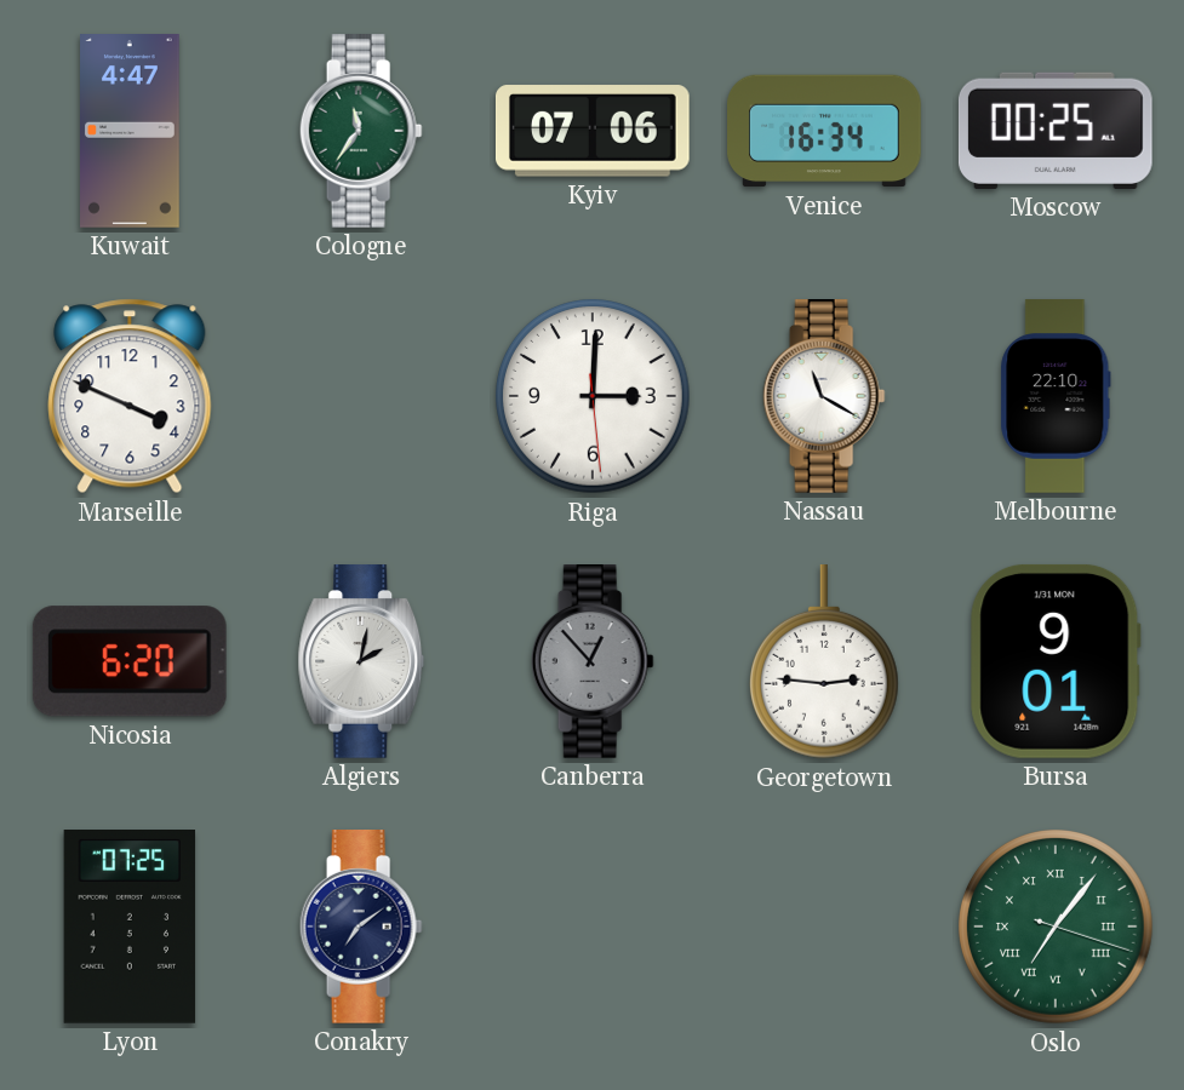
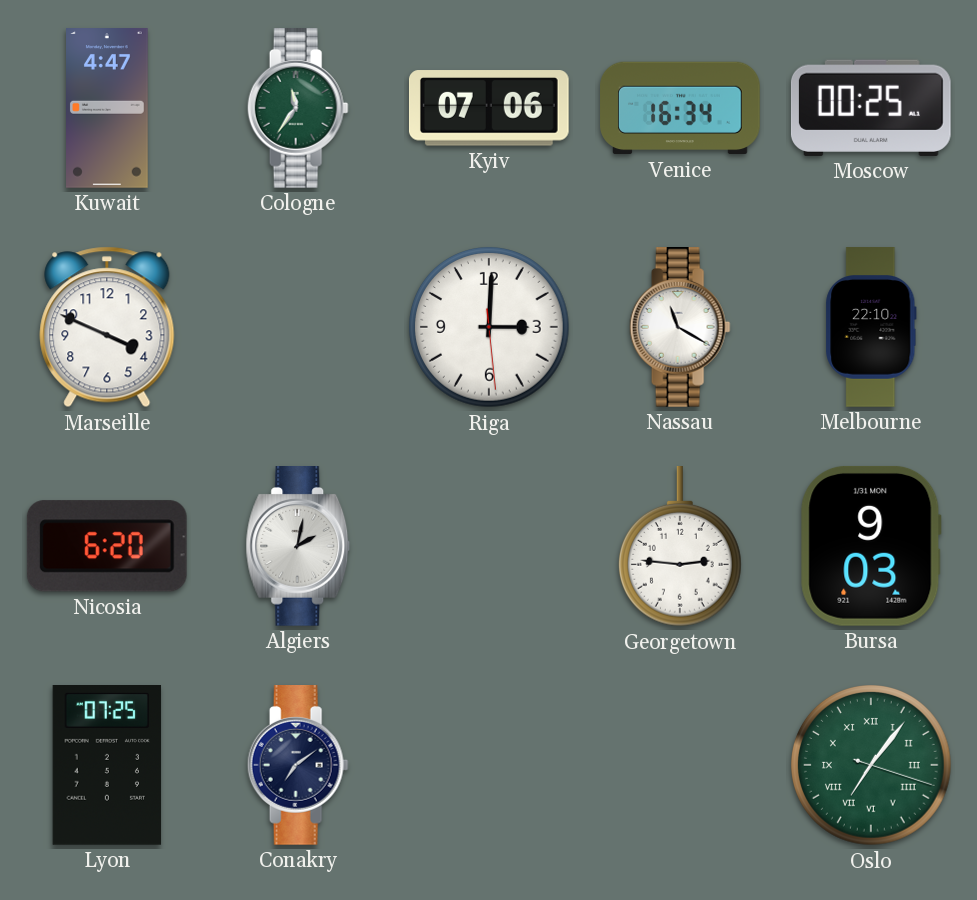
Canberra: 12:53 -> none
Bursa: 9:01 -> 9:03
